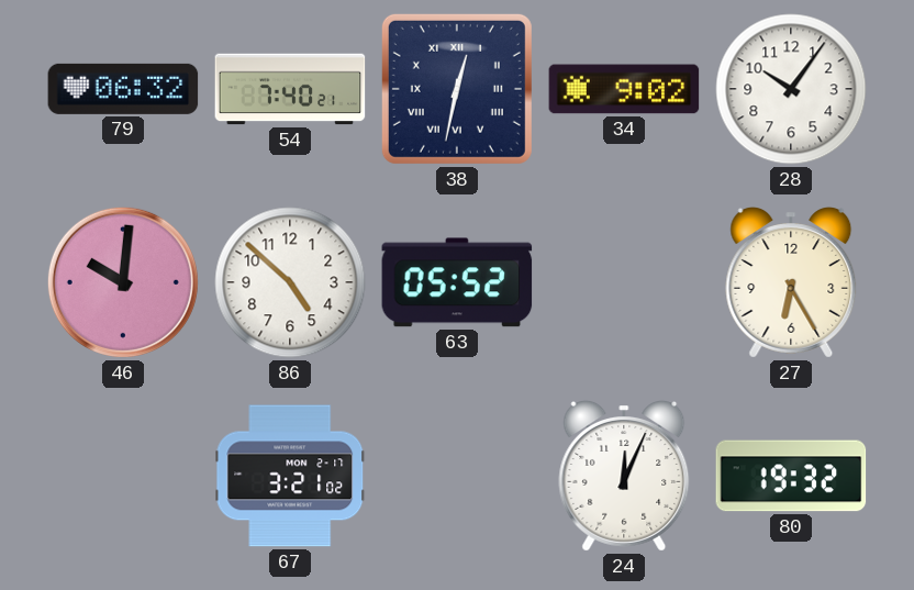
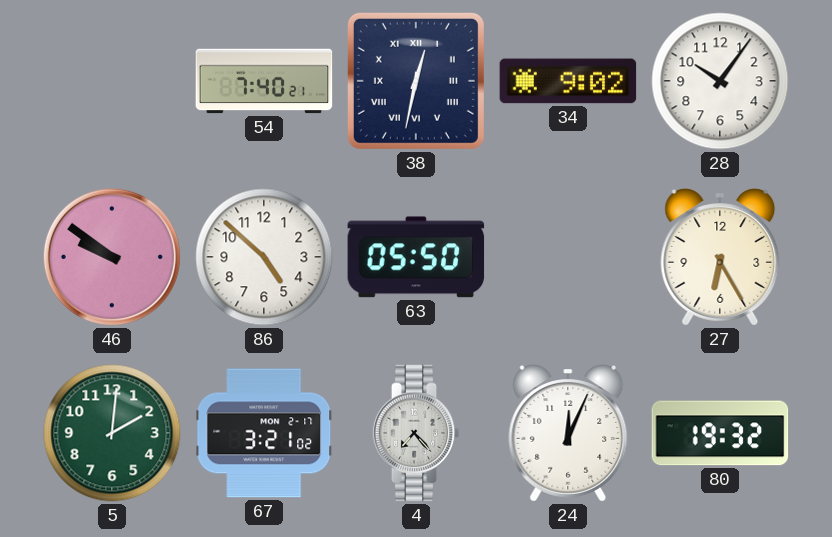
79: 06:32 -> none
46: 10:01 -> 9:51
63: 05:52 -> 05:50
5: none -> 2:01
4: none -> 7:23
